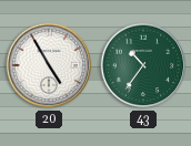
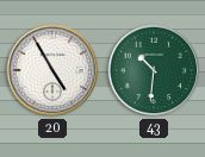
43: 10:36 -> 10:31
